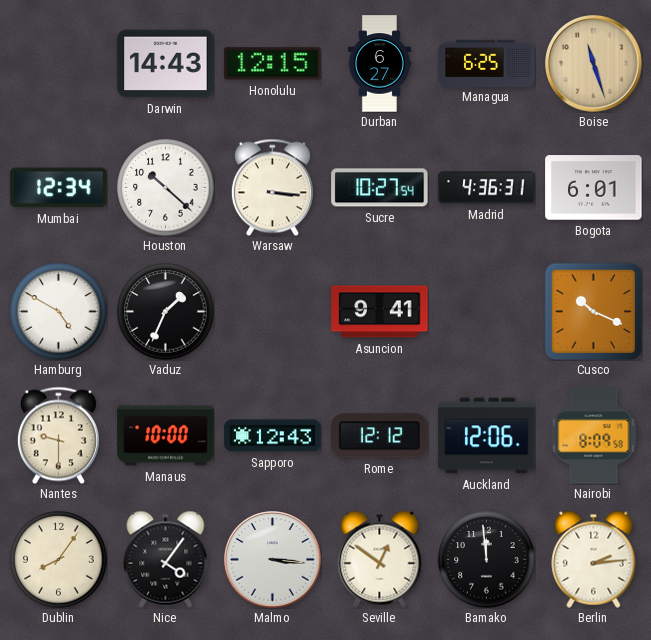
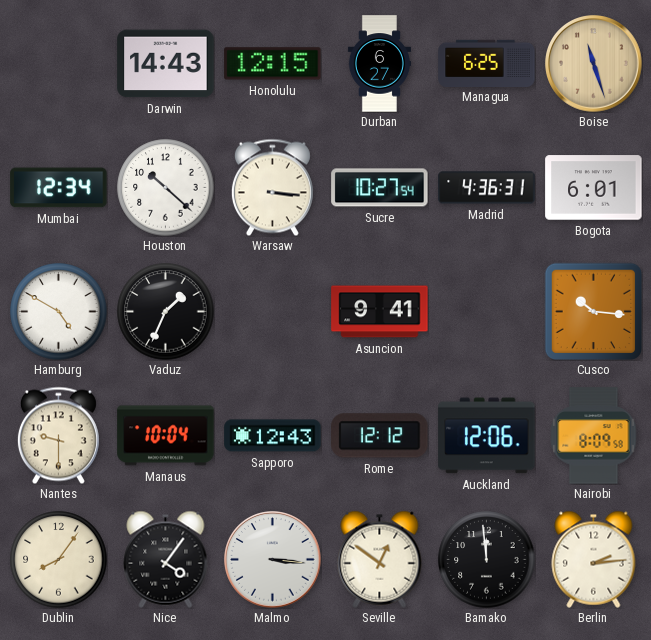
Cusco: 10:19 -> 10:16
Manaus: 10:00 -> 10:04
